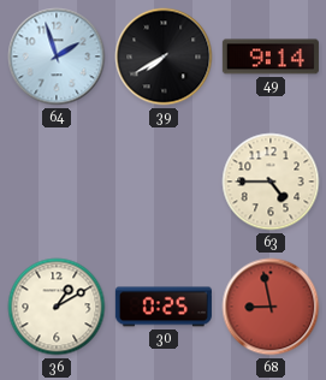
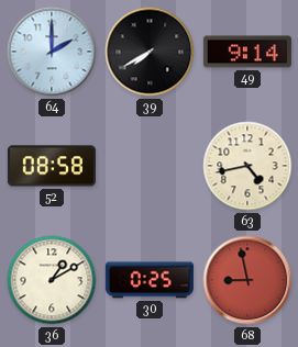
64: 1:57 -> 2:00
52: none -> 08:58
63: 4:45 -> 4:43
